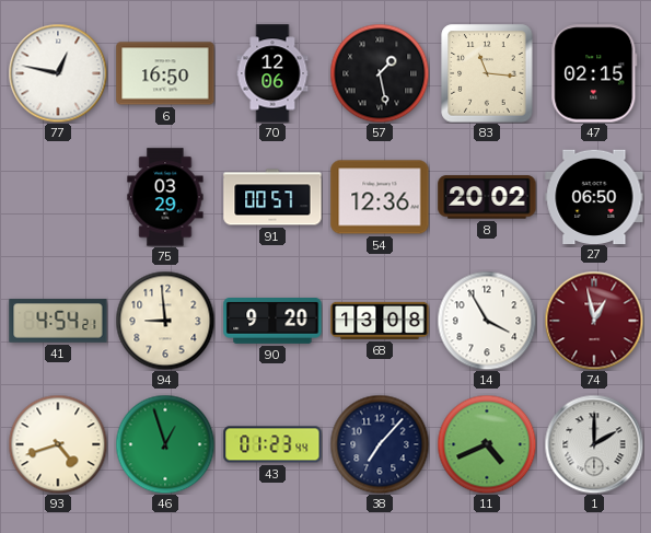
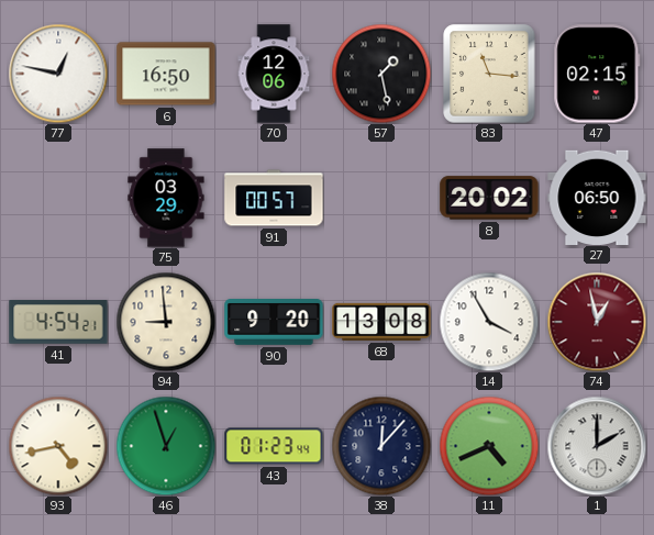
54: 12:36 -> none
93: 4:42 -> 4:43
38: 7:07 -> 12:07
